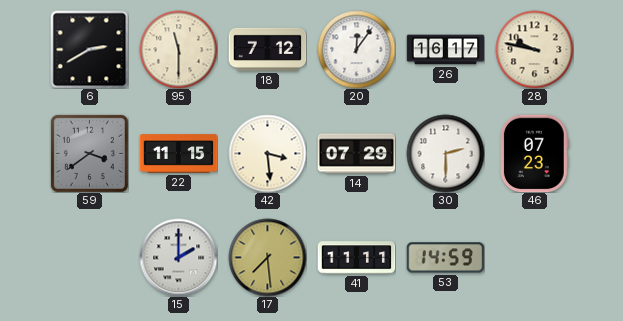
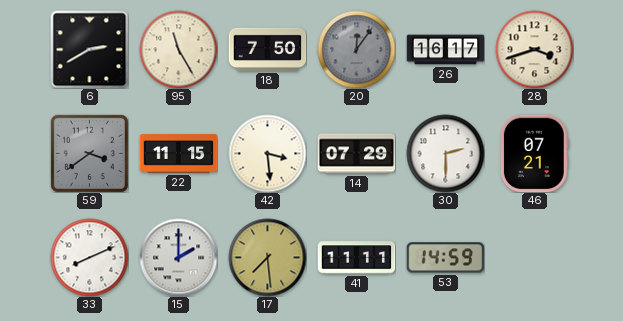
95: 11:30 -> 11:25
18: 7:12 -> 7:50
20 dial: white -> grey
28: 9:47 -> 3:42
46: 07:23 -> 07:21
33: none -> 8:11
